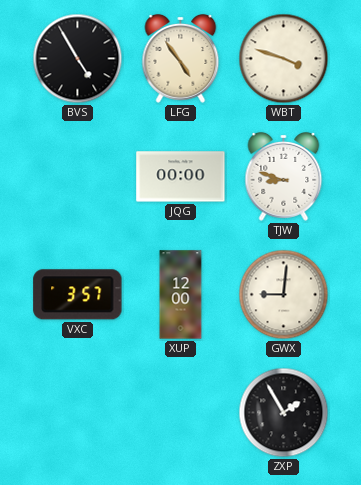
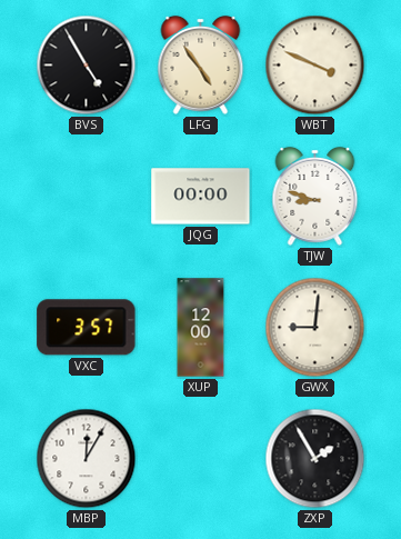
WBT: 3:48 -> 3:49
MBP: none -> 12:05
